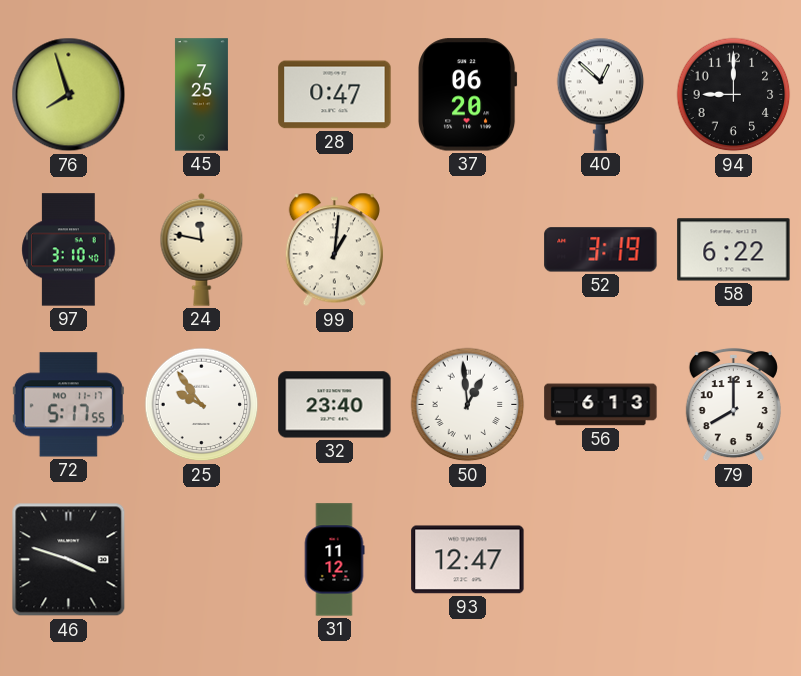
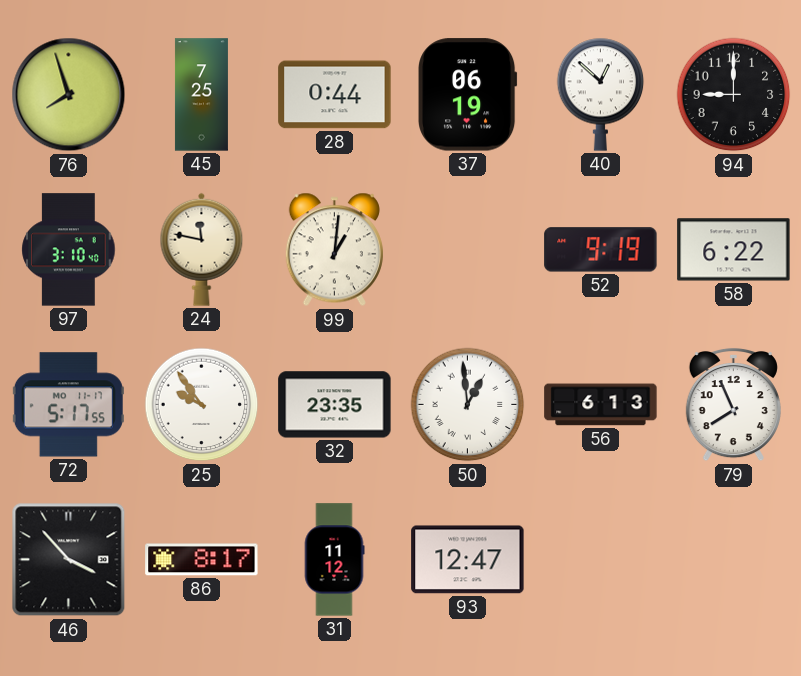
28: 0:47 -> 0:44
37: 06:20 -> 06:19
52: 3:19 -> 9:19
32: 23:40 -> 23:35
79: 8:00 -> 7:56
46: 3:48 -> 3:53
86: none -> 8:17
